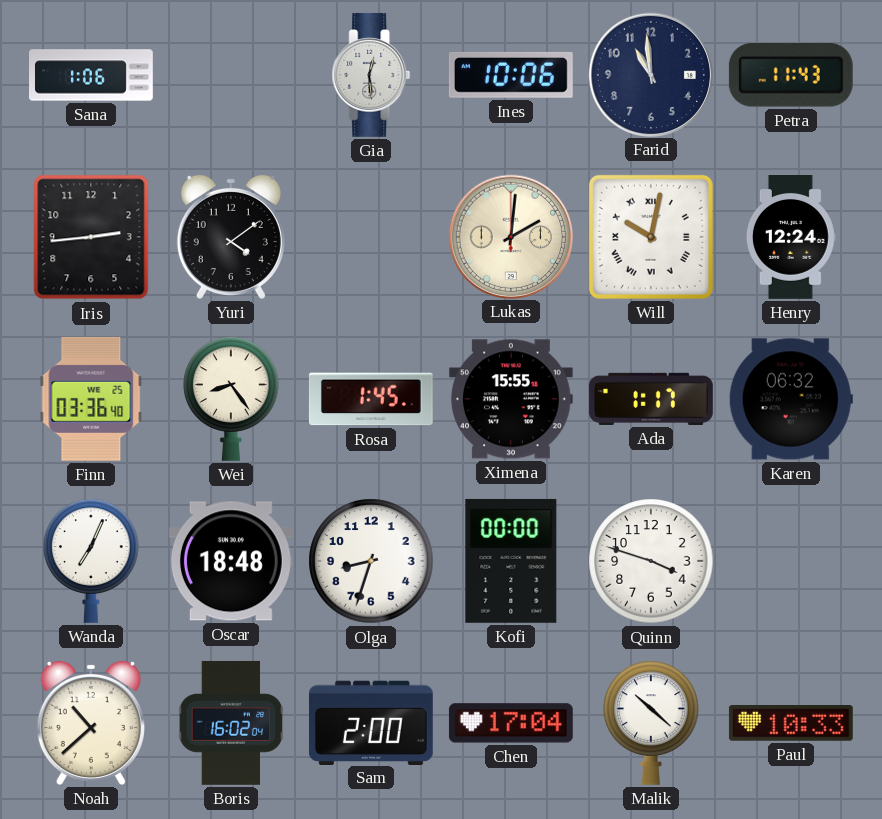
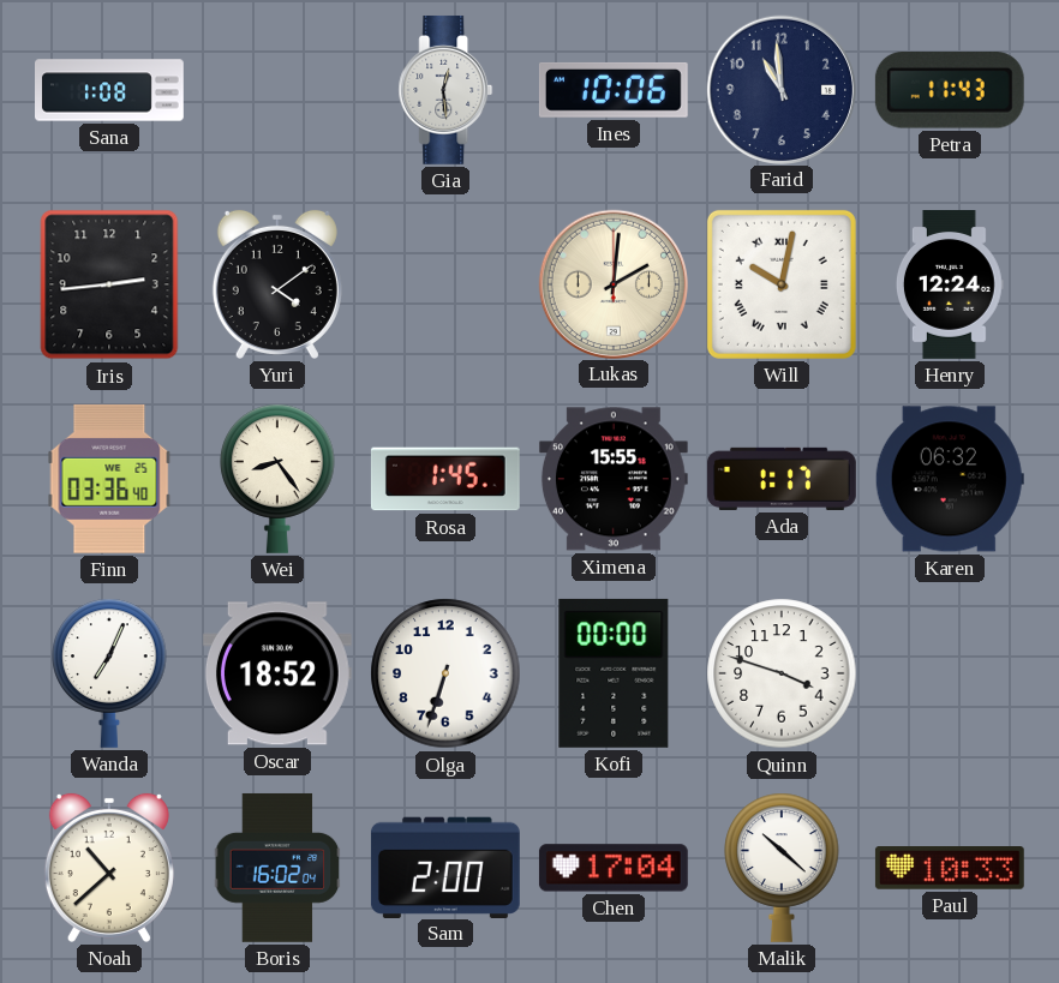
Sana: 1:06 -> 1:08
Oscar: 18:48 -> 18:52
Olga: 8:33 -> 6:33
